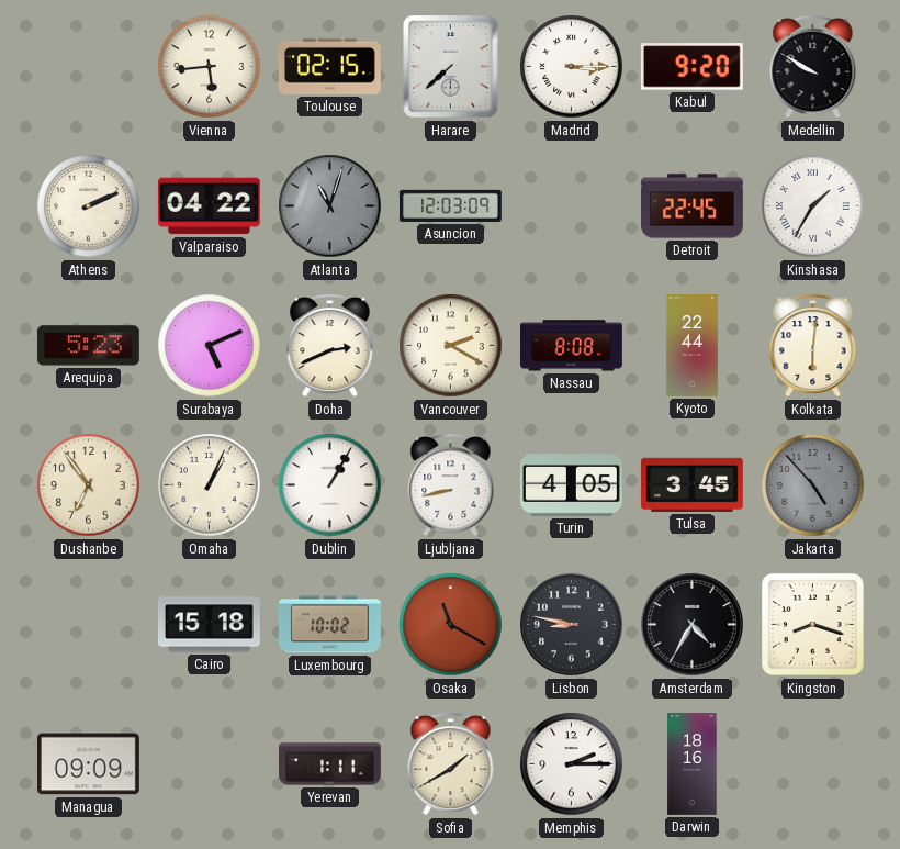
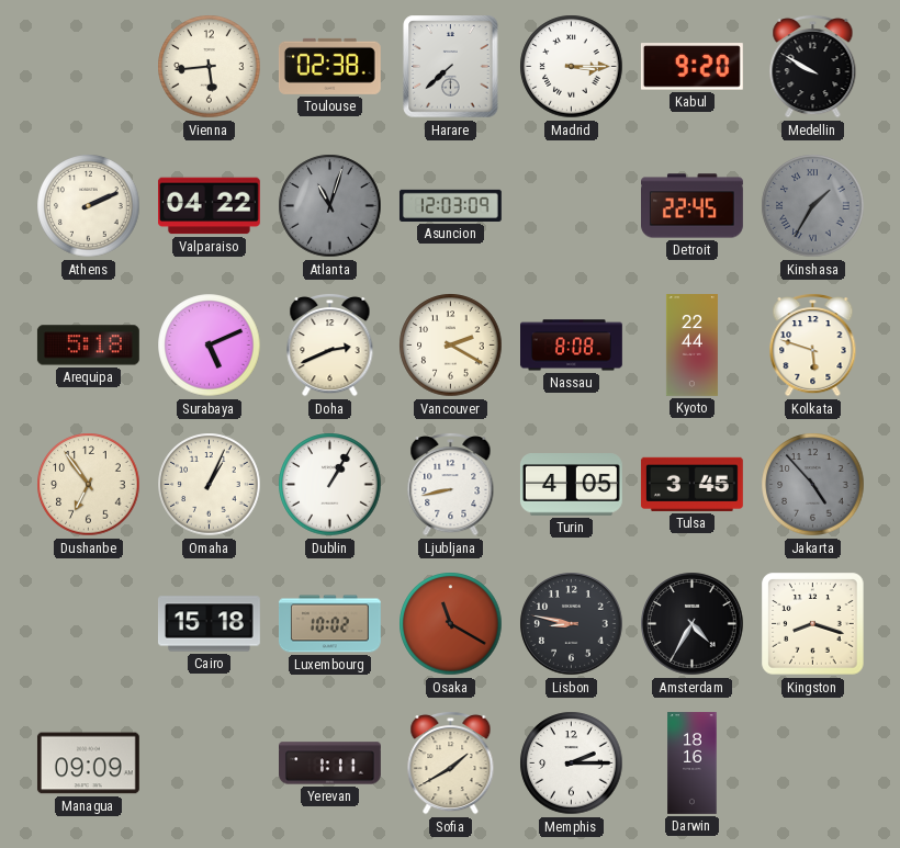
Toulouse: 02:15 -> 02:38
Kinshasa dial: white -> grey
Arequipa: 5:23 -> 5:18
Kolkata: 6:01 -> 5:48
